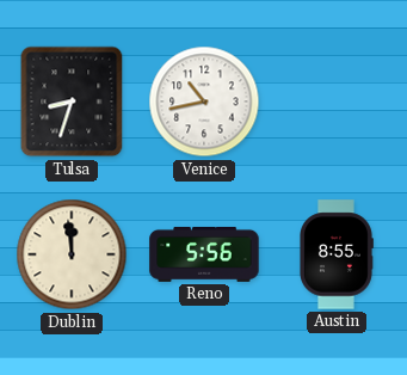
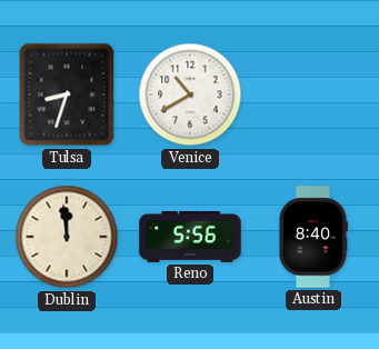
Venice: 10:43 -> 10:40
Austin: 8:55 -> 8:40
